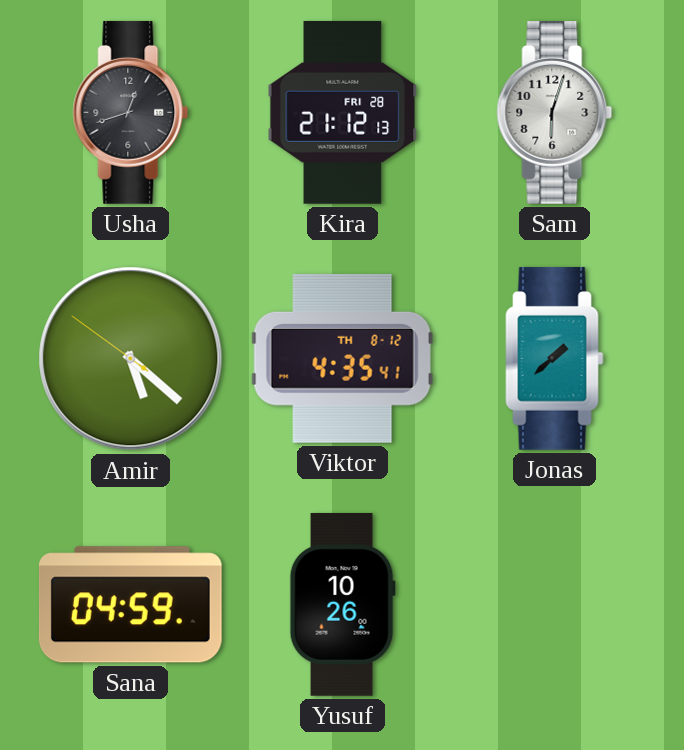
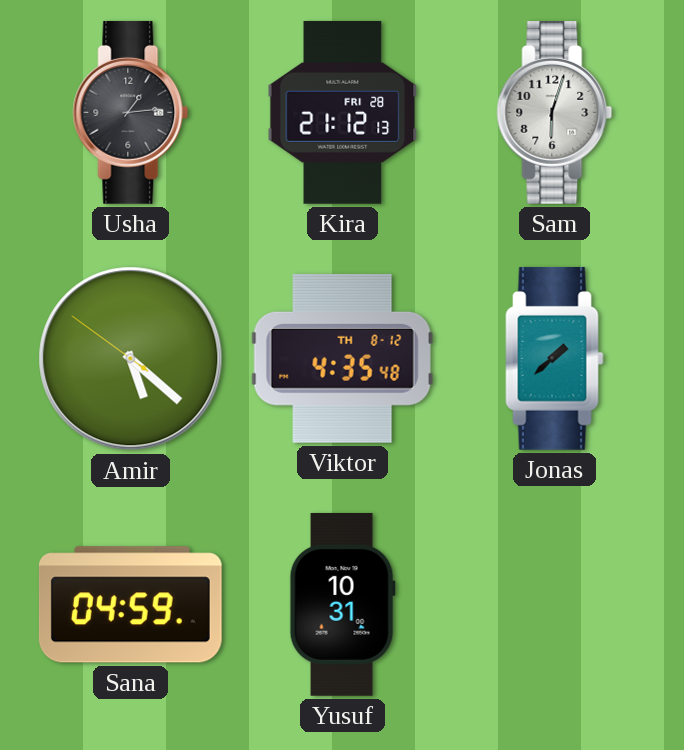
Usha: 12:42 -> 1:14
Viktor: 4:35:41 -> 4:35:48
Yusuf: 10:26 -> 10:31
